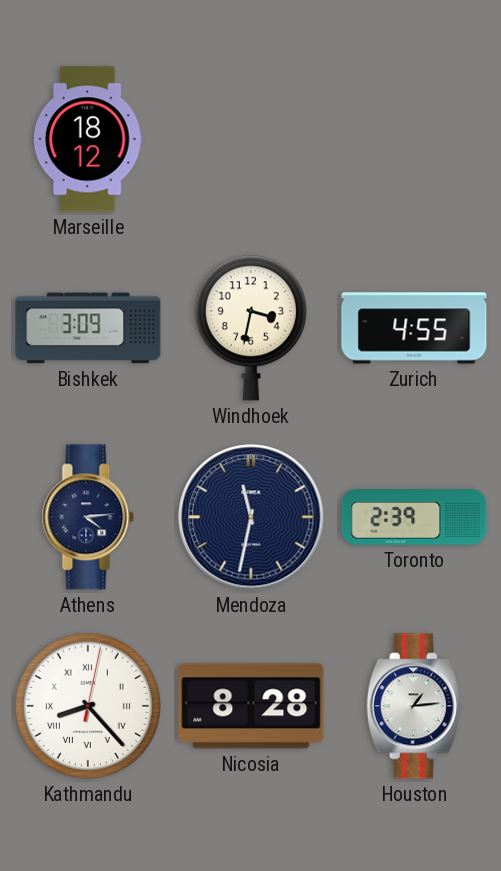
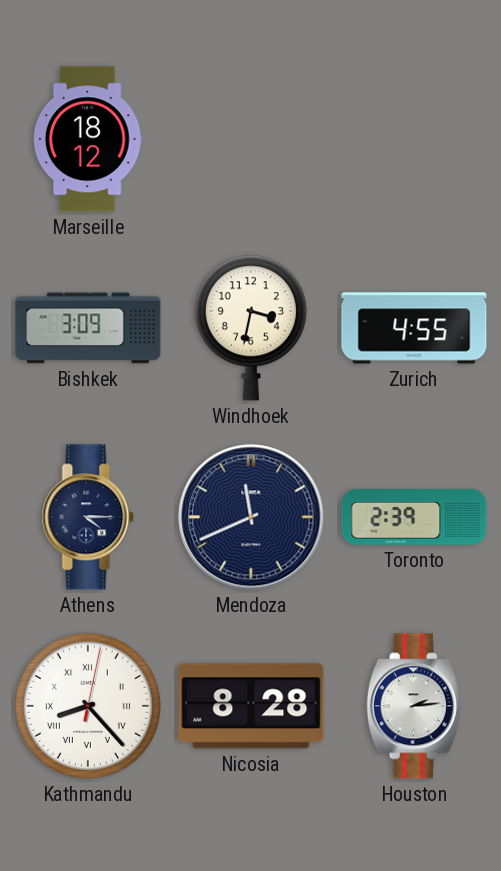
Athens: 4:14 -> 4:15
Mendoza: 11:32 -> 11:41
Houston: 1:14 -> 2:14
